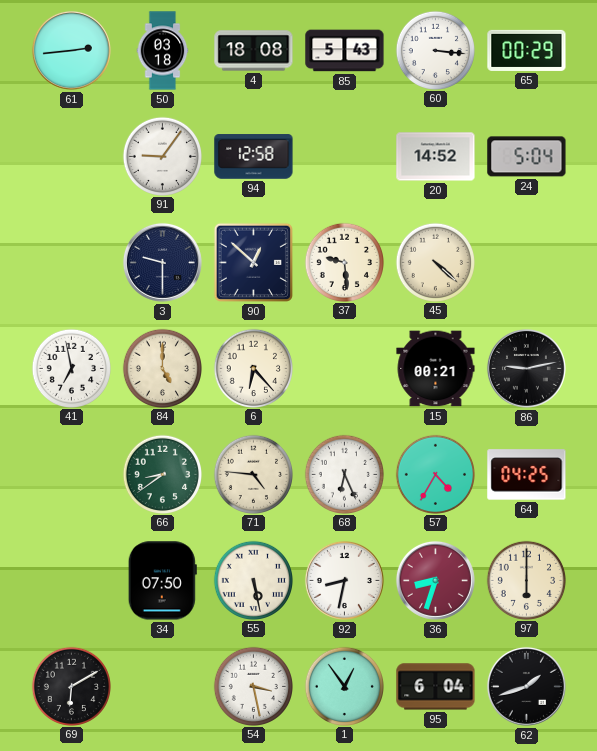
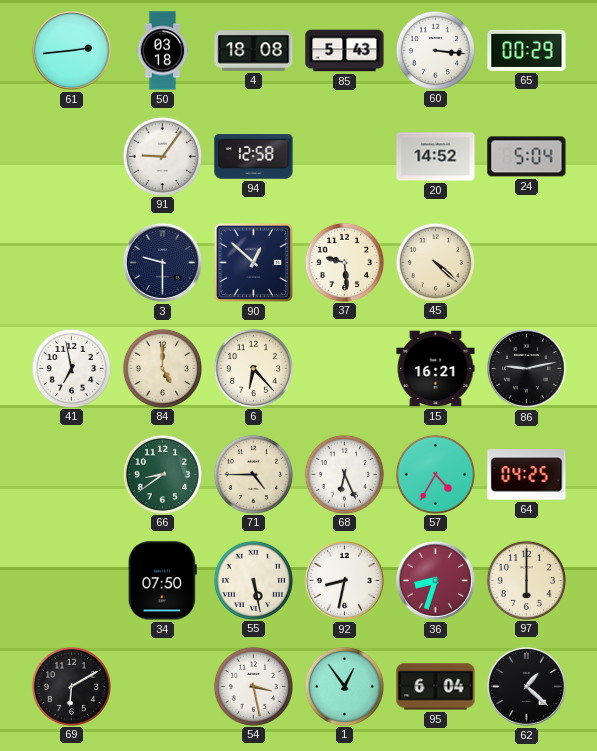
15: 00:21 -> 16:21
71: 4:46 -> 4:45
62: 1:42 -> 1:22
